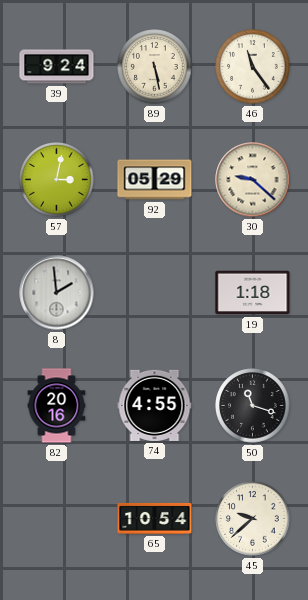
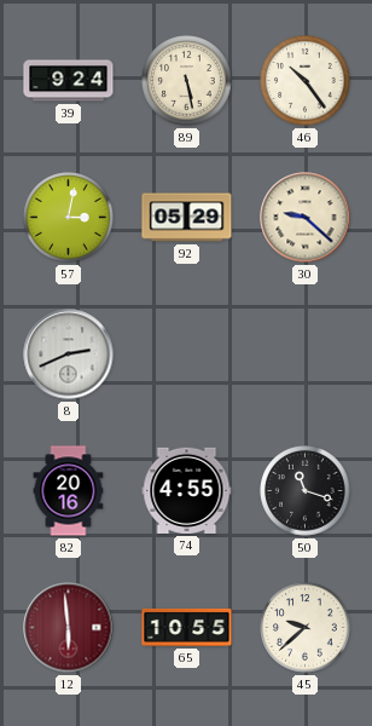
46: 11:24 -> 10:24
8: 1:59 -> 2:41
19: 1:18 -> none
12: none -> 5:59
65: 10:54 -> 10:55
